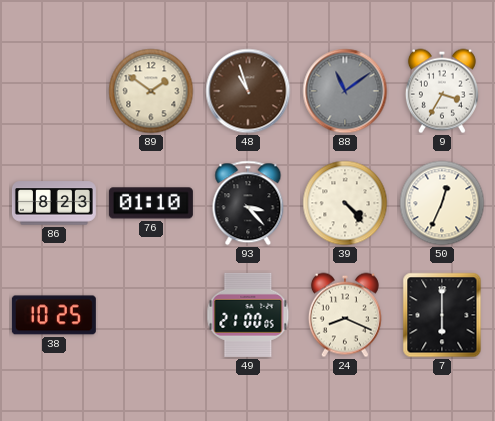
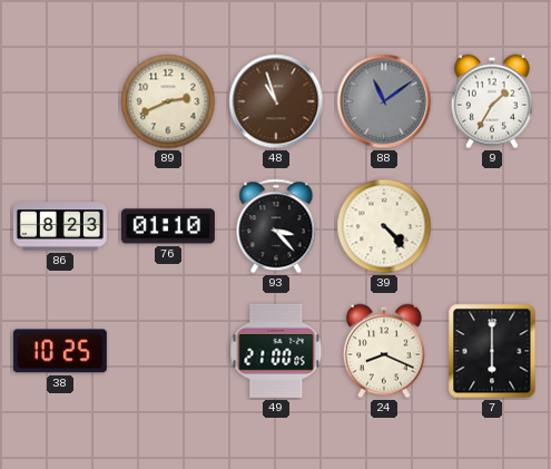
89: 1:51 -> 2:41
9: 3:35 -> 1:35
50: 12:34 -> none
